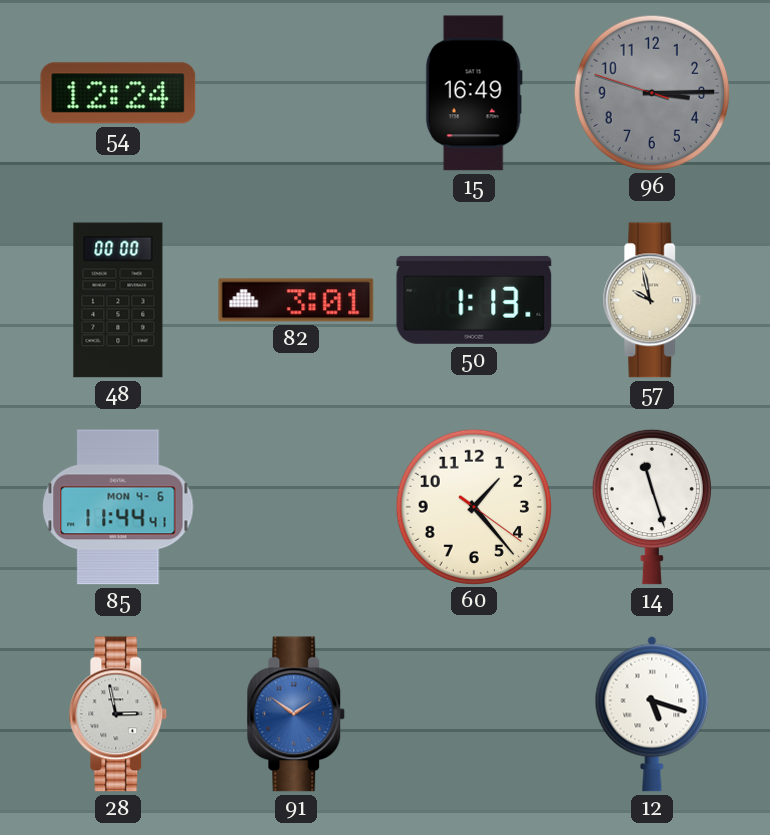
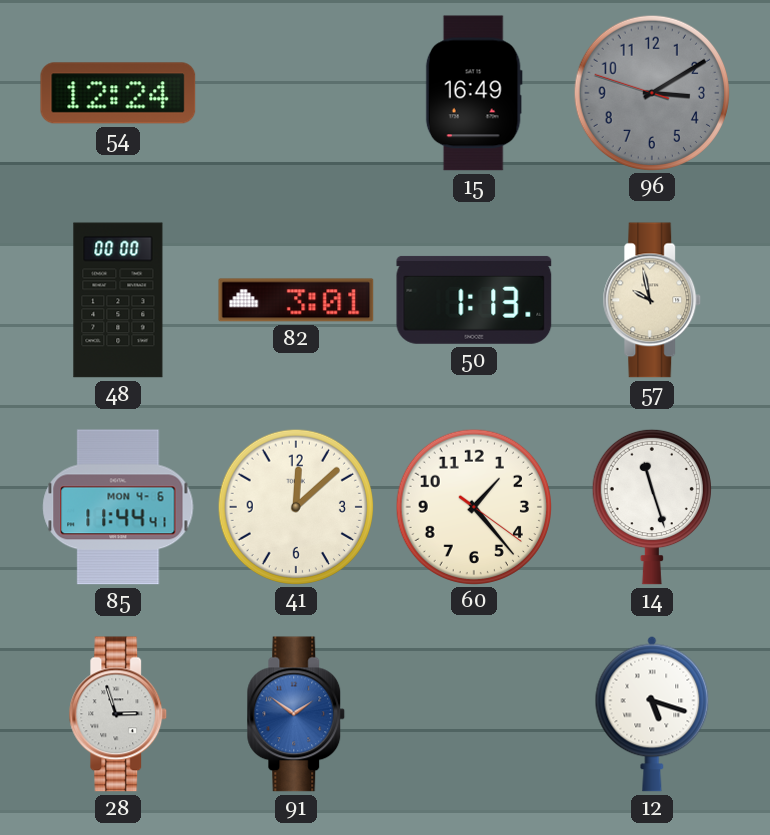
96: 3:14 -> 3:09
41: none -> 12:08
28: 2:58 -> 2:57
